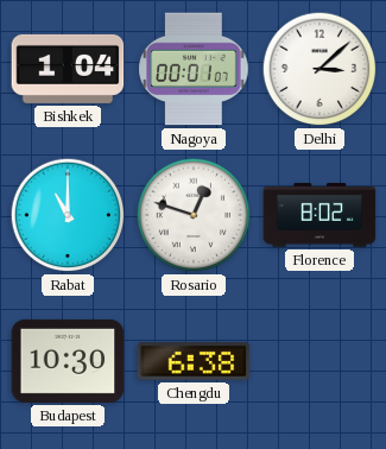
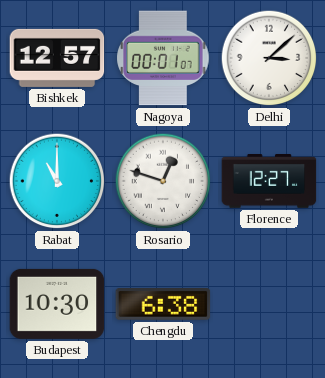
Bishkek: 1:04 -> 12:57
Florence: 8:02 -> 12:27
